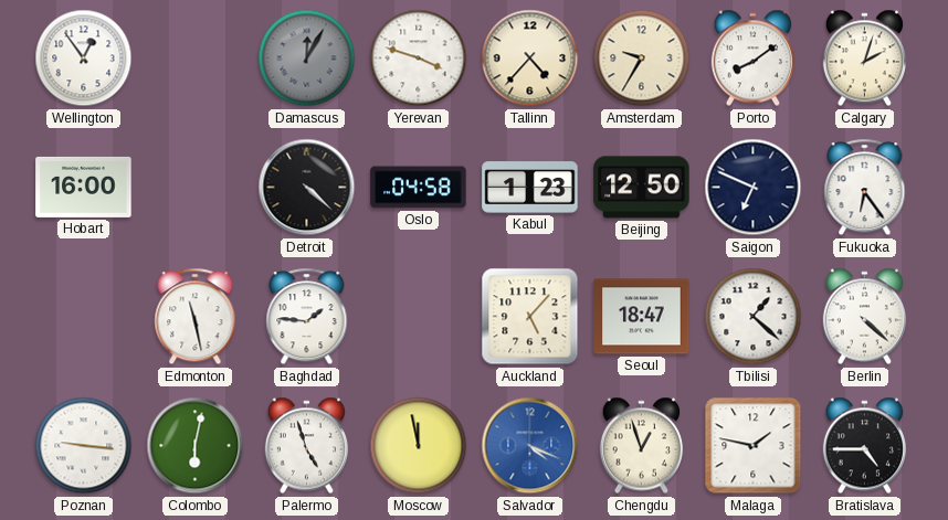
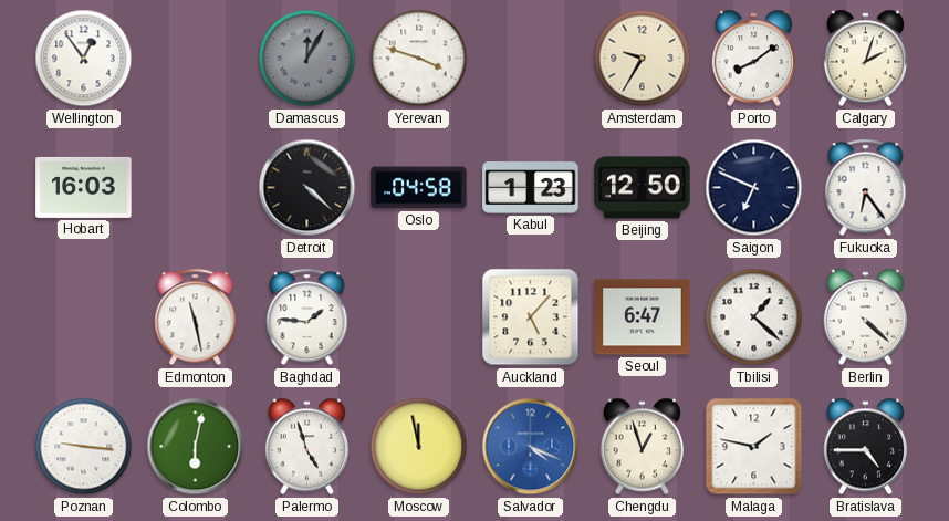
Tallinn: 4:37 -> none
Hobart: 16:00 -> 16:03
Seoul: 18:47 -> 6:47
